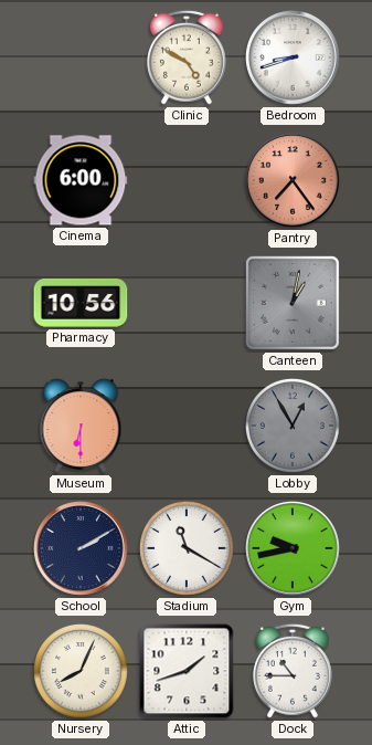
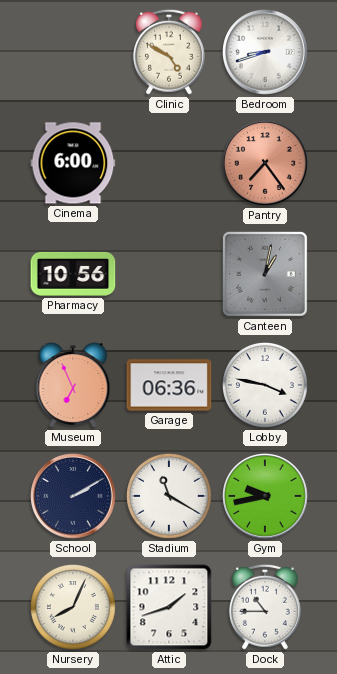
Museum: 6:30 -> 6:56
Garage: none -> 06:36
Lobby: 12:55 -> 3:47
Lobby dial: grey -> white
